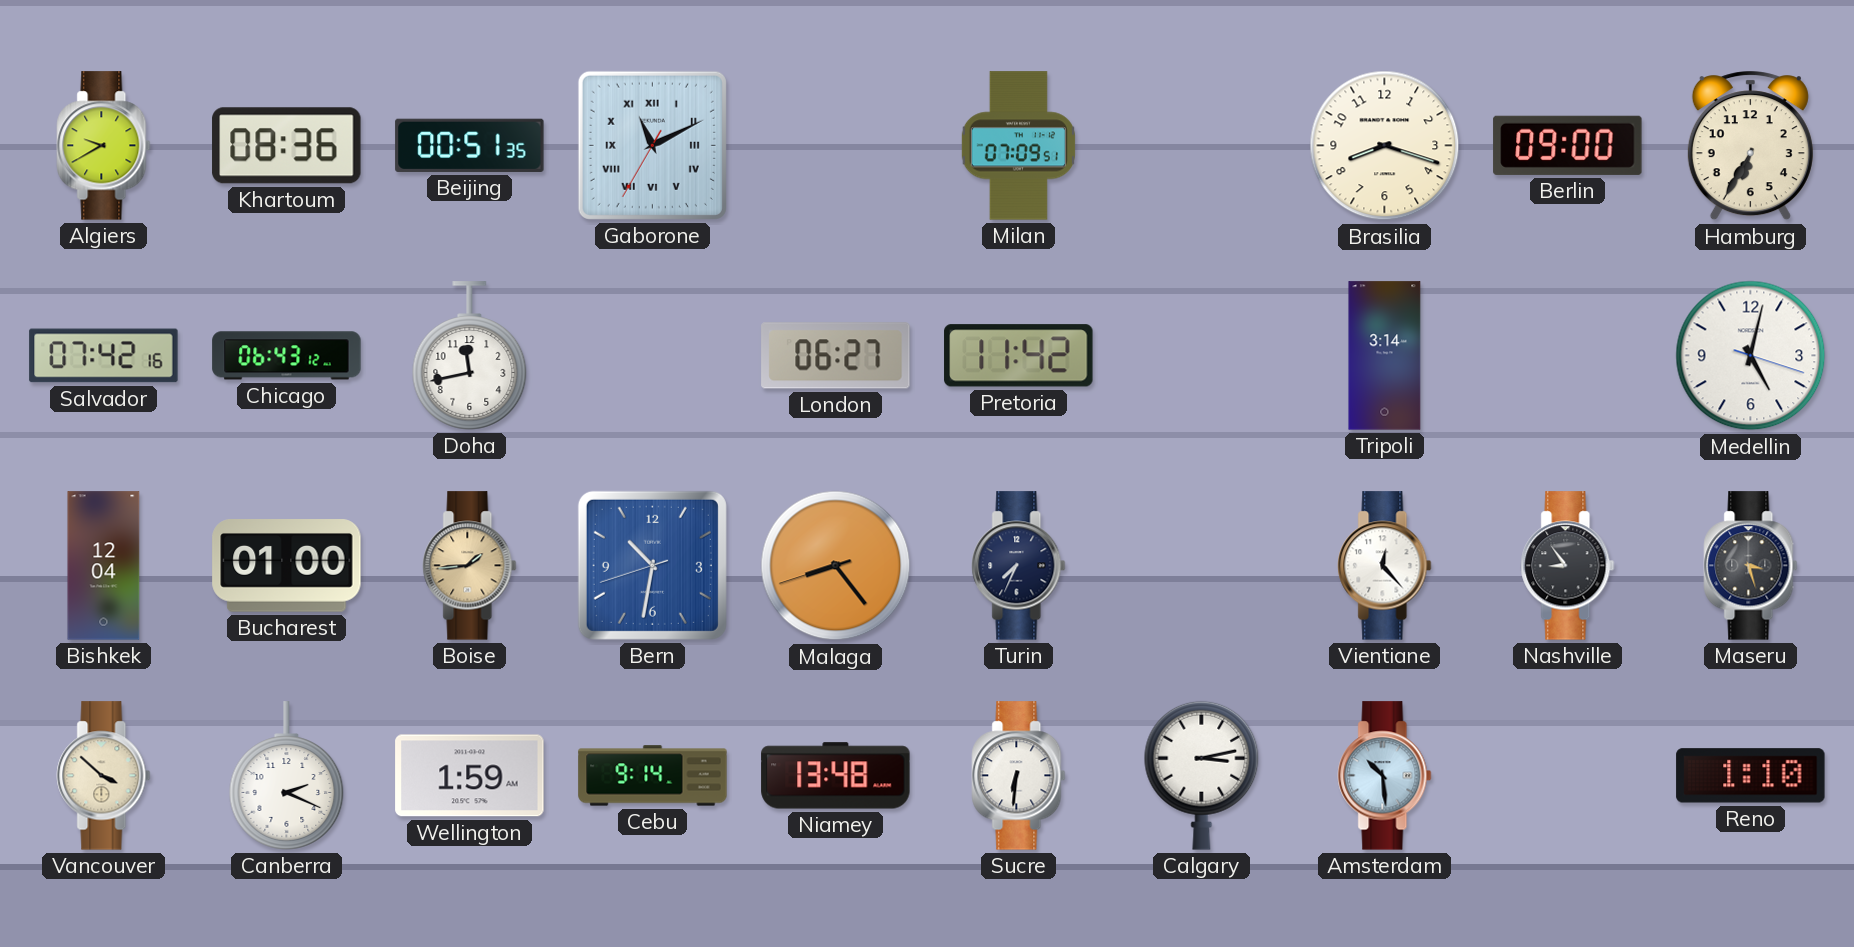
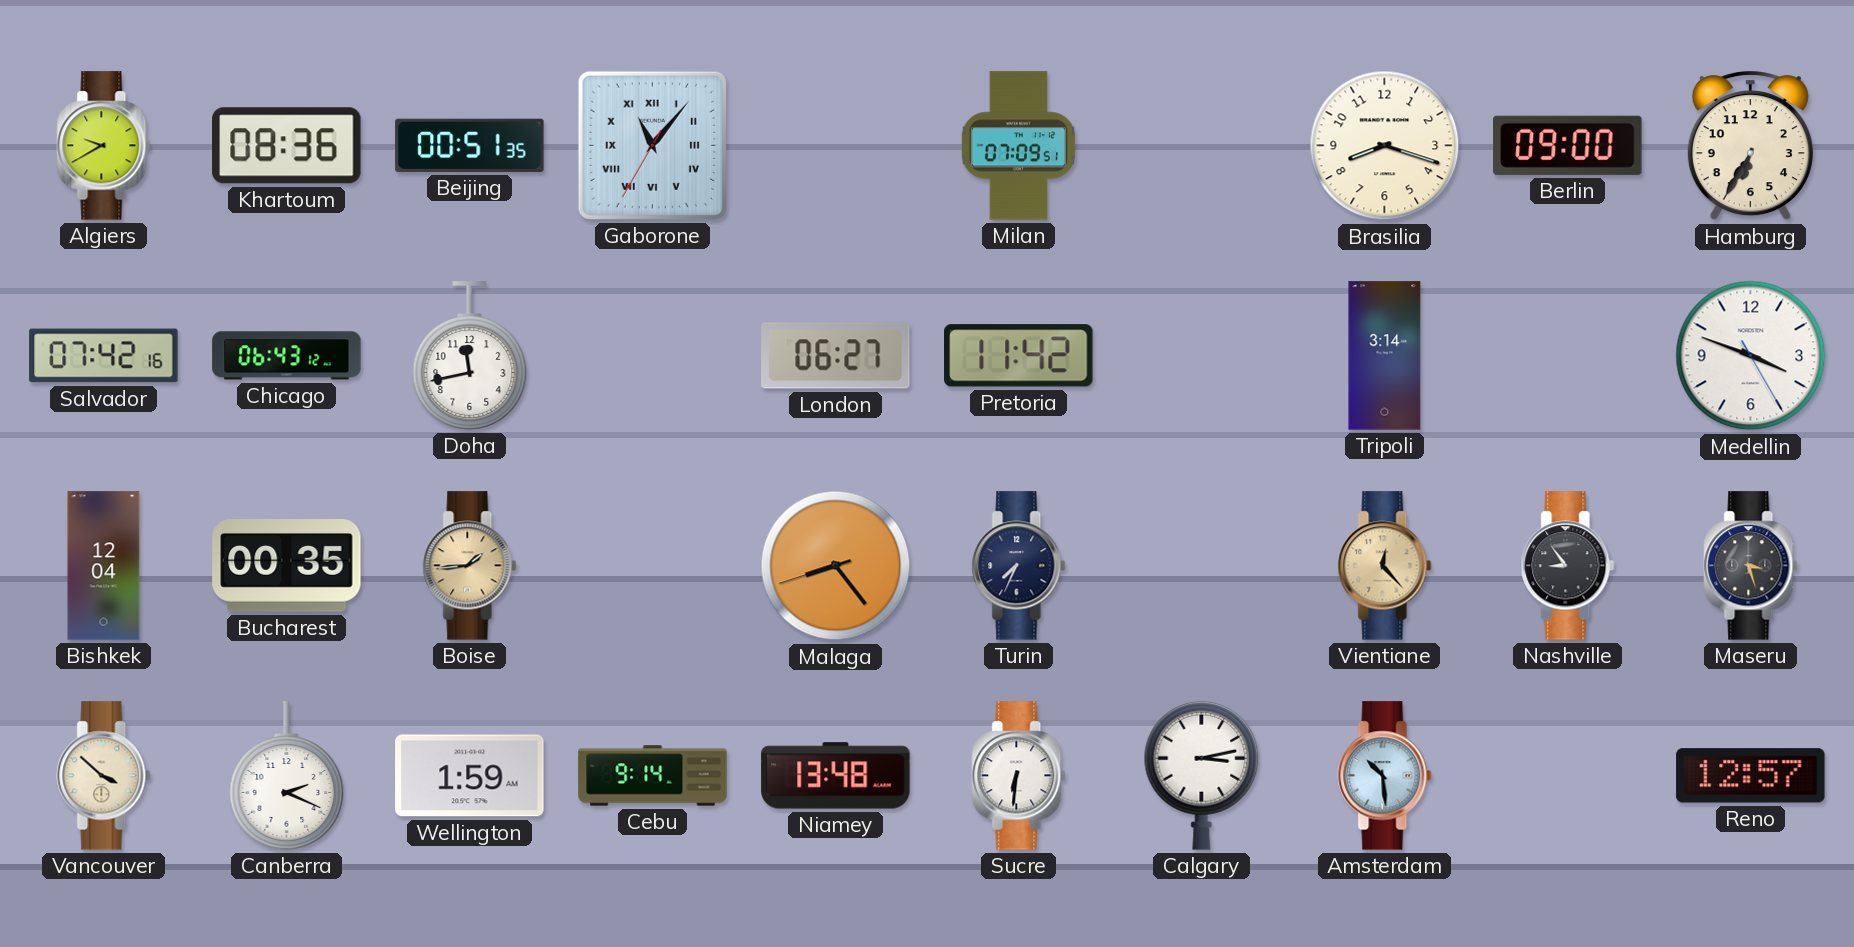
Gaborone: 11:10 -> 11:06
Medellin: 5:02 -> 3:48
Bucharest: 01:00 -> 00:35
Bern: 10:31 -> none
Vientiane dial: white -> champagne
Reno: 1:10 -> 12:57
